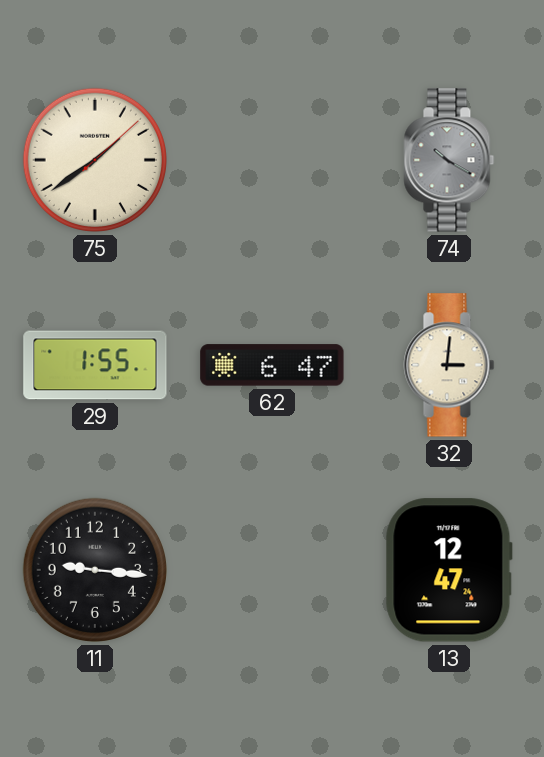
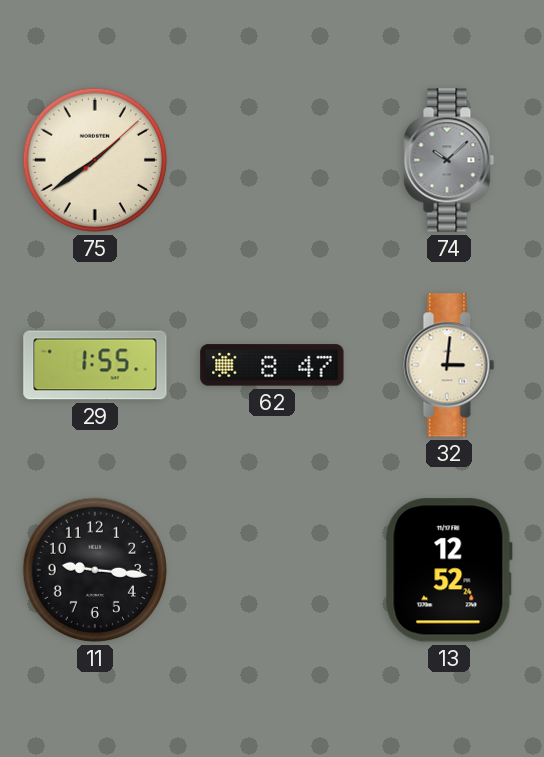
74: 10:20 -> 10:08
62: 6:47 -> 8:47
13: 12:47 -> 12:52
